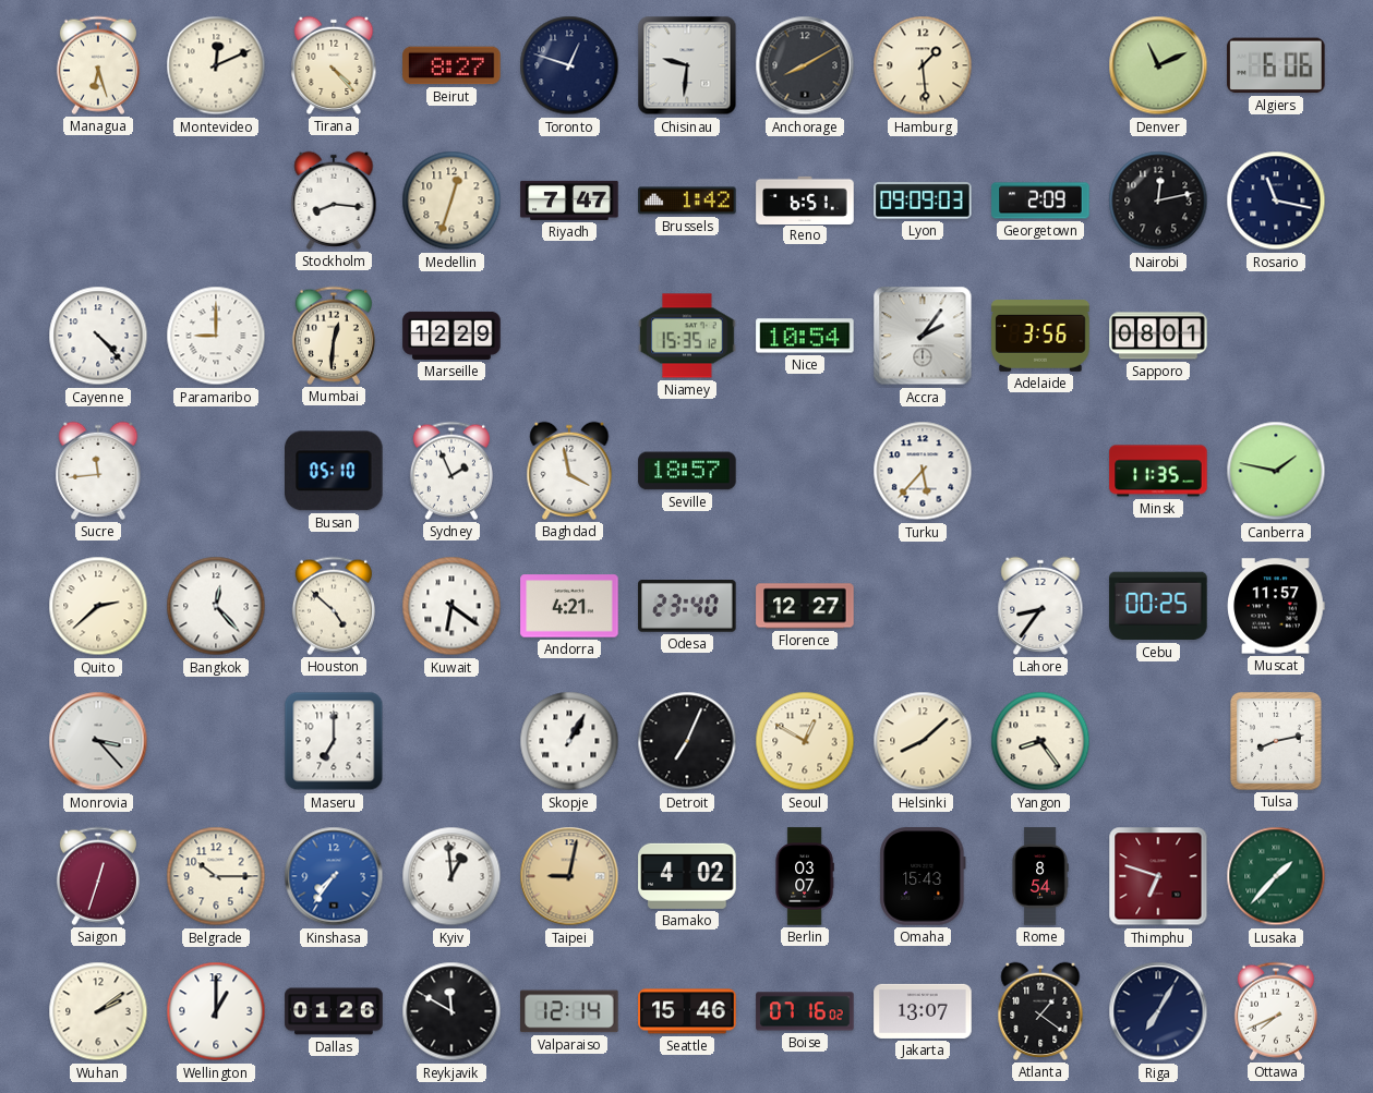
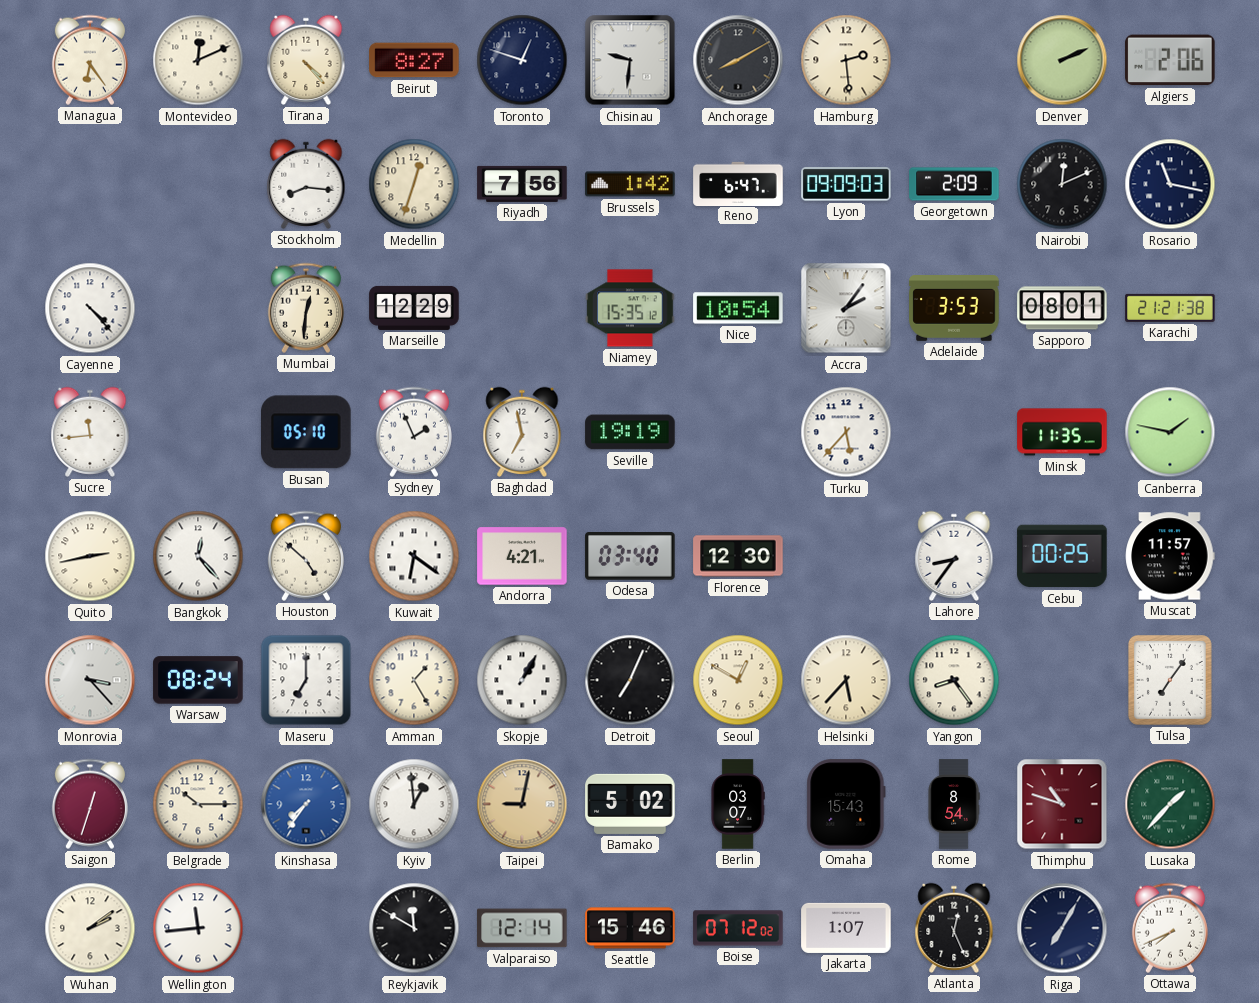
Managua: 6:27 -> 6:24
Hamburg: 1:29 -> 2:29
Denver: 11:11 -> 2:11
Algiers: 6:06 -> 2:06
Riyadh: 7:47 -> 7:56
Reno: 6:51 -> 6:47
Nairobi: 12:13 -> 12:11
Paramaribo: 9:00 -> none
Adelaide: 3:56 -> 3:53
Karachi: none -> 21:21
Baghdad: 3:58 -> 6:58
Seville: 18:57 -> 19:19
Quito: 2:38 -> 2:43
Odesa: 23:40 -> 03:40
Florence: 12:27 -> 12:30
Warsaw: none -> 08:24
Amman: none -> 1:25
Helsinki: 8:08 -> 5:37
Tulsa: 8:13 -> 7:06
Bamako: 4:02 -> 5:02
Thimphu: 6:48 -> 10:48
Wellington: 1:00 -> 11:44
Dallas: 01:26 -> none
Boise: 07:16 -> 07:12
Jakarta: 13:07 -> 1:07
Atlanta: 1:21 -> 12:26
